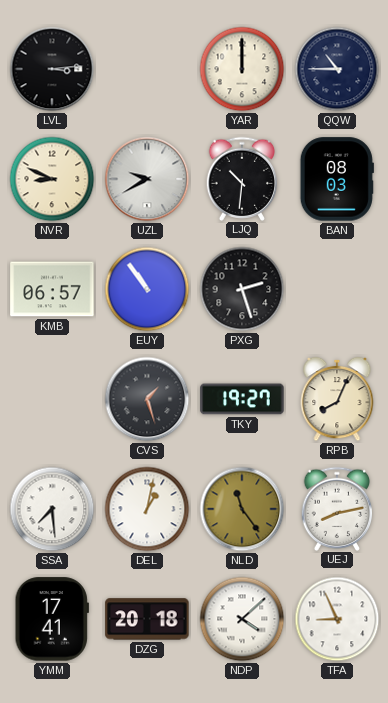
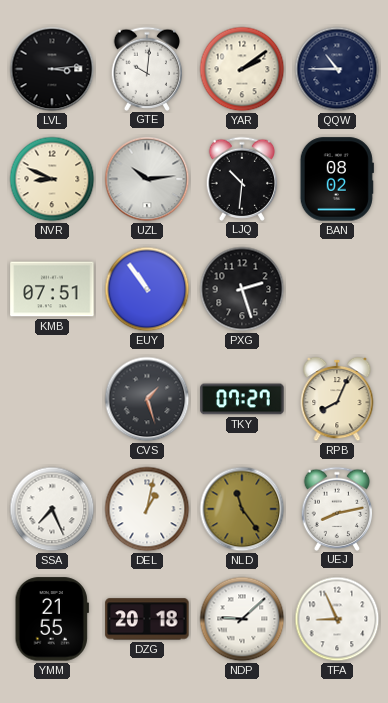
GTE: none -> 10:01
YAR: 12:00 -> 2:09
UZL: 9:40 -> 10:14
BAN: 08:03 -> 08:02
KMB: 06:57 -> 07:51
TKY: 19:27 -> 07:27
SSA: 7:29 -> 7:26
YMM: 17:41 -> 21:55
NDP: 4:08 -> 9:08
